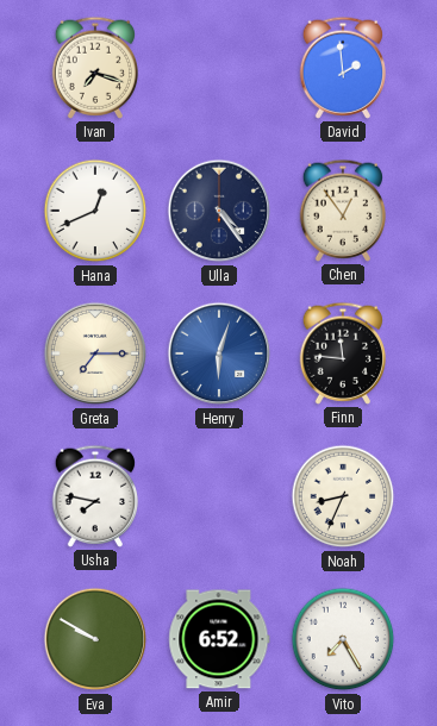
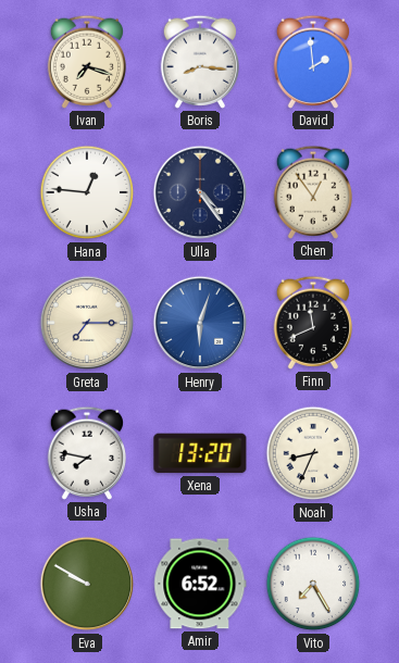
Boris: none -> 8:16
Hana: 12:41 -> 12:46
Finn: 11:46 -> 11:41
Xena: none -> 13:20
